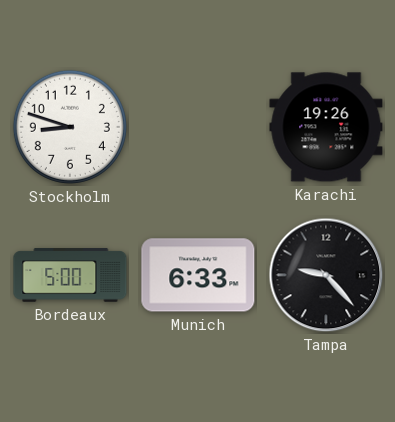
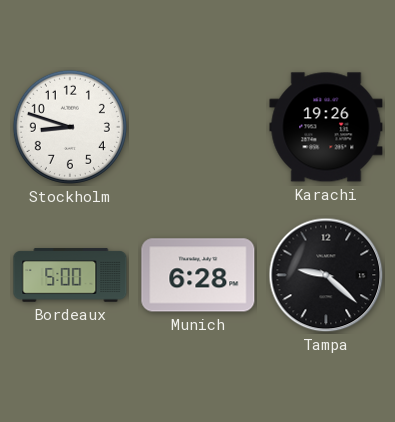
Munich: 6:33 -> 6:28
Tampa: 9:23 -> 9:22
